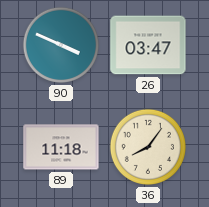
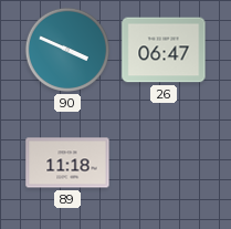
26: 03:47 -> 06:47
36: 8:06 -> none
